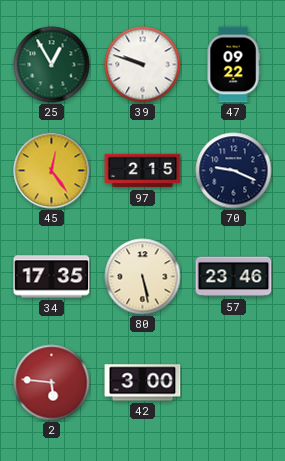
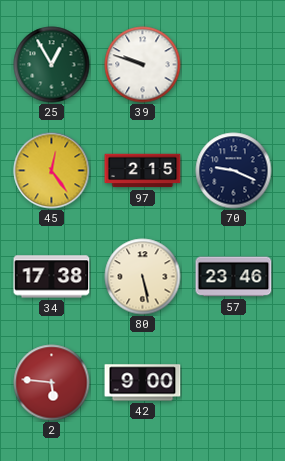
47: 09:22 -> none
34: 17:35 -> 17:38
42: 3:00 -> 9:00
